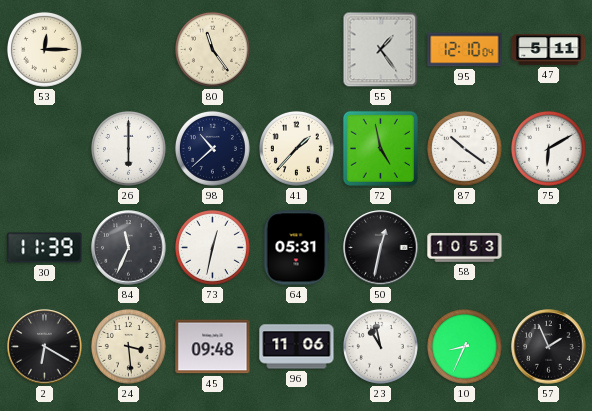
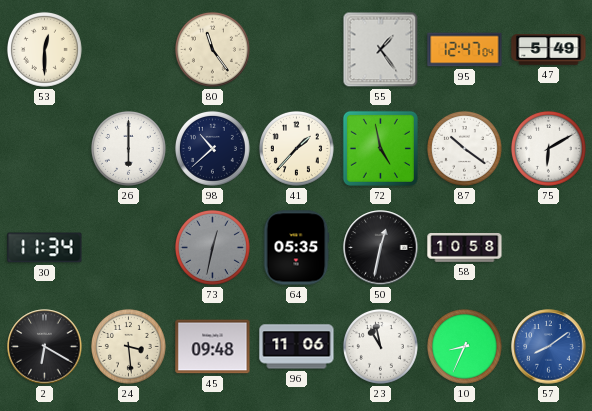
53: 12:15 -> 12:30
95: 12:10 -> 12:47
47: 5:11 -> 5:49
30: 11:39 -> 11:34
84: 11:34 -> none
73 dial: white -> grey
64: 05:31 -> 05:35
58: 10:53 -> 10:58
57: 1:56 -> 8:09
57 dial: black -> blue
